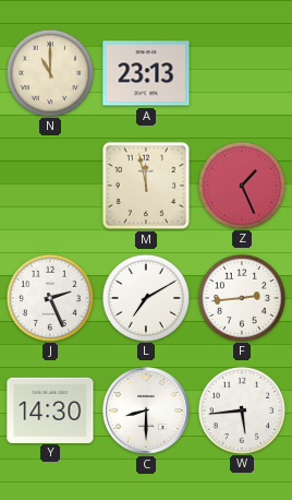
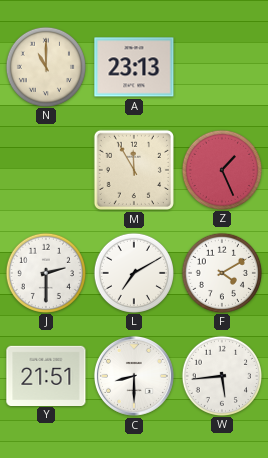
M: 11:58 -> 11:55
J: 2:26 -> 2:30
F: 2:44 -> 4:10
Y: 14:30 -> 21:51
